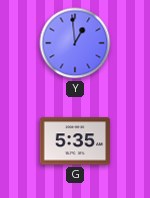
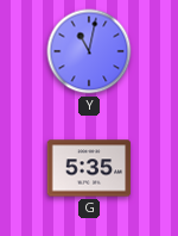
Y: 12:59 -> 11:02
